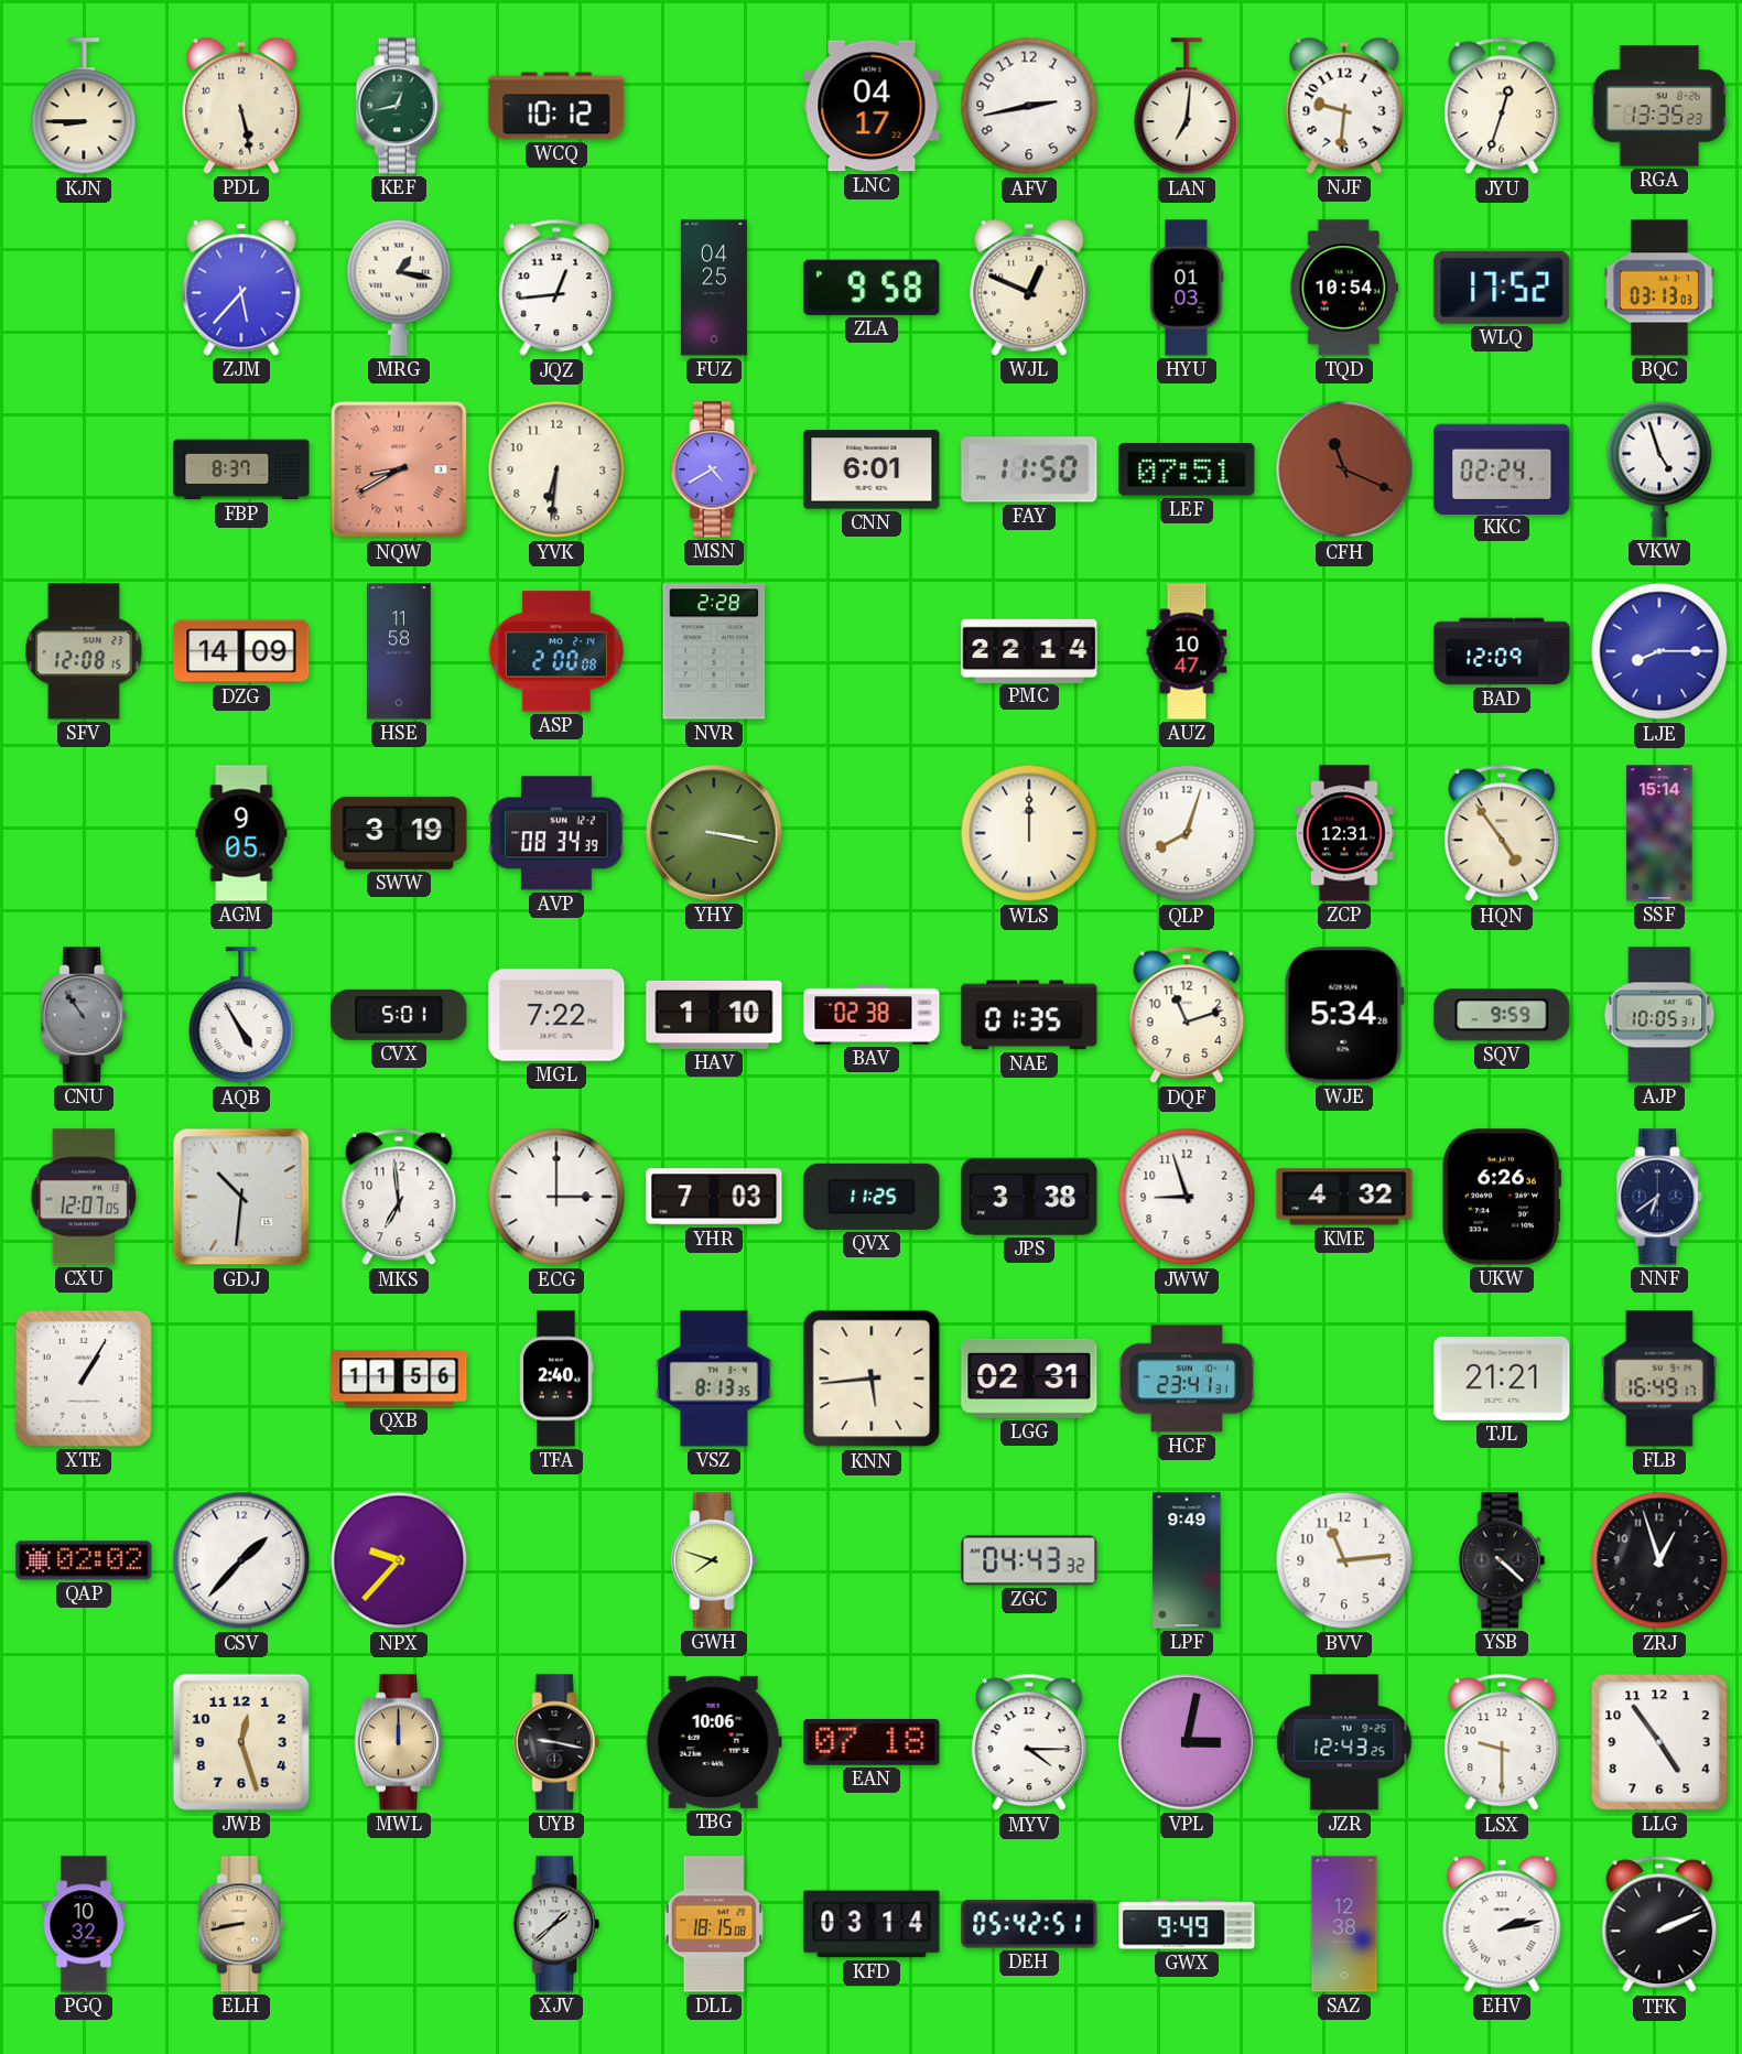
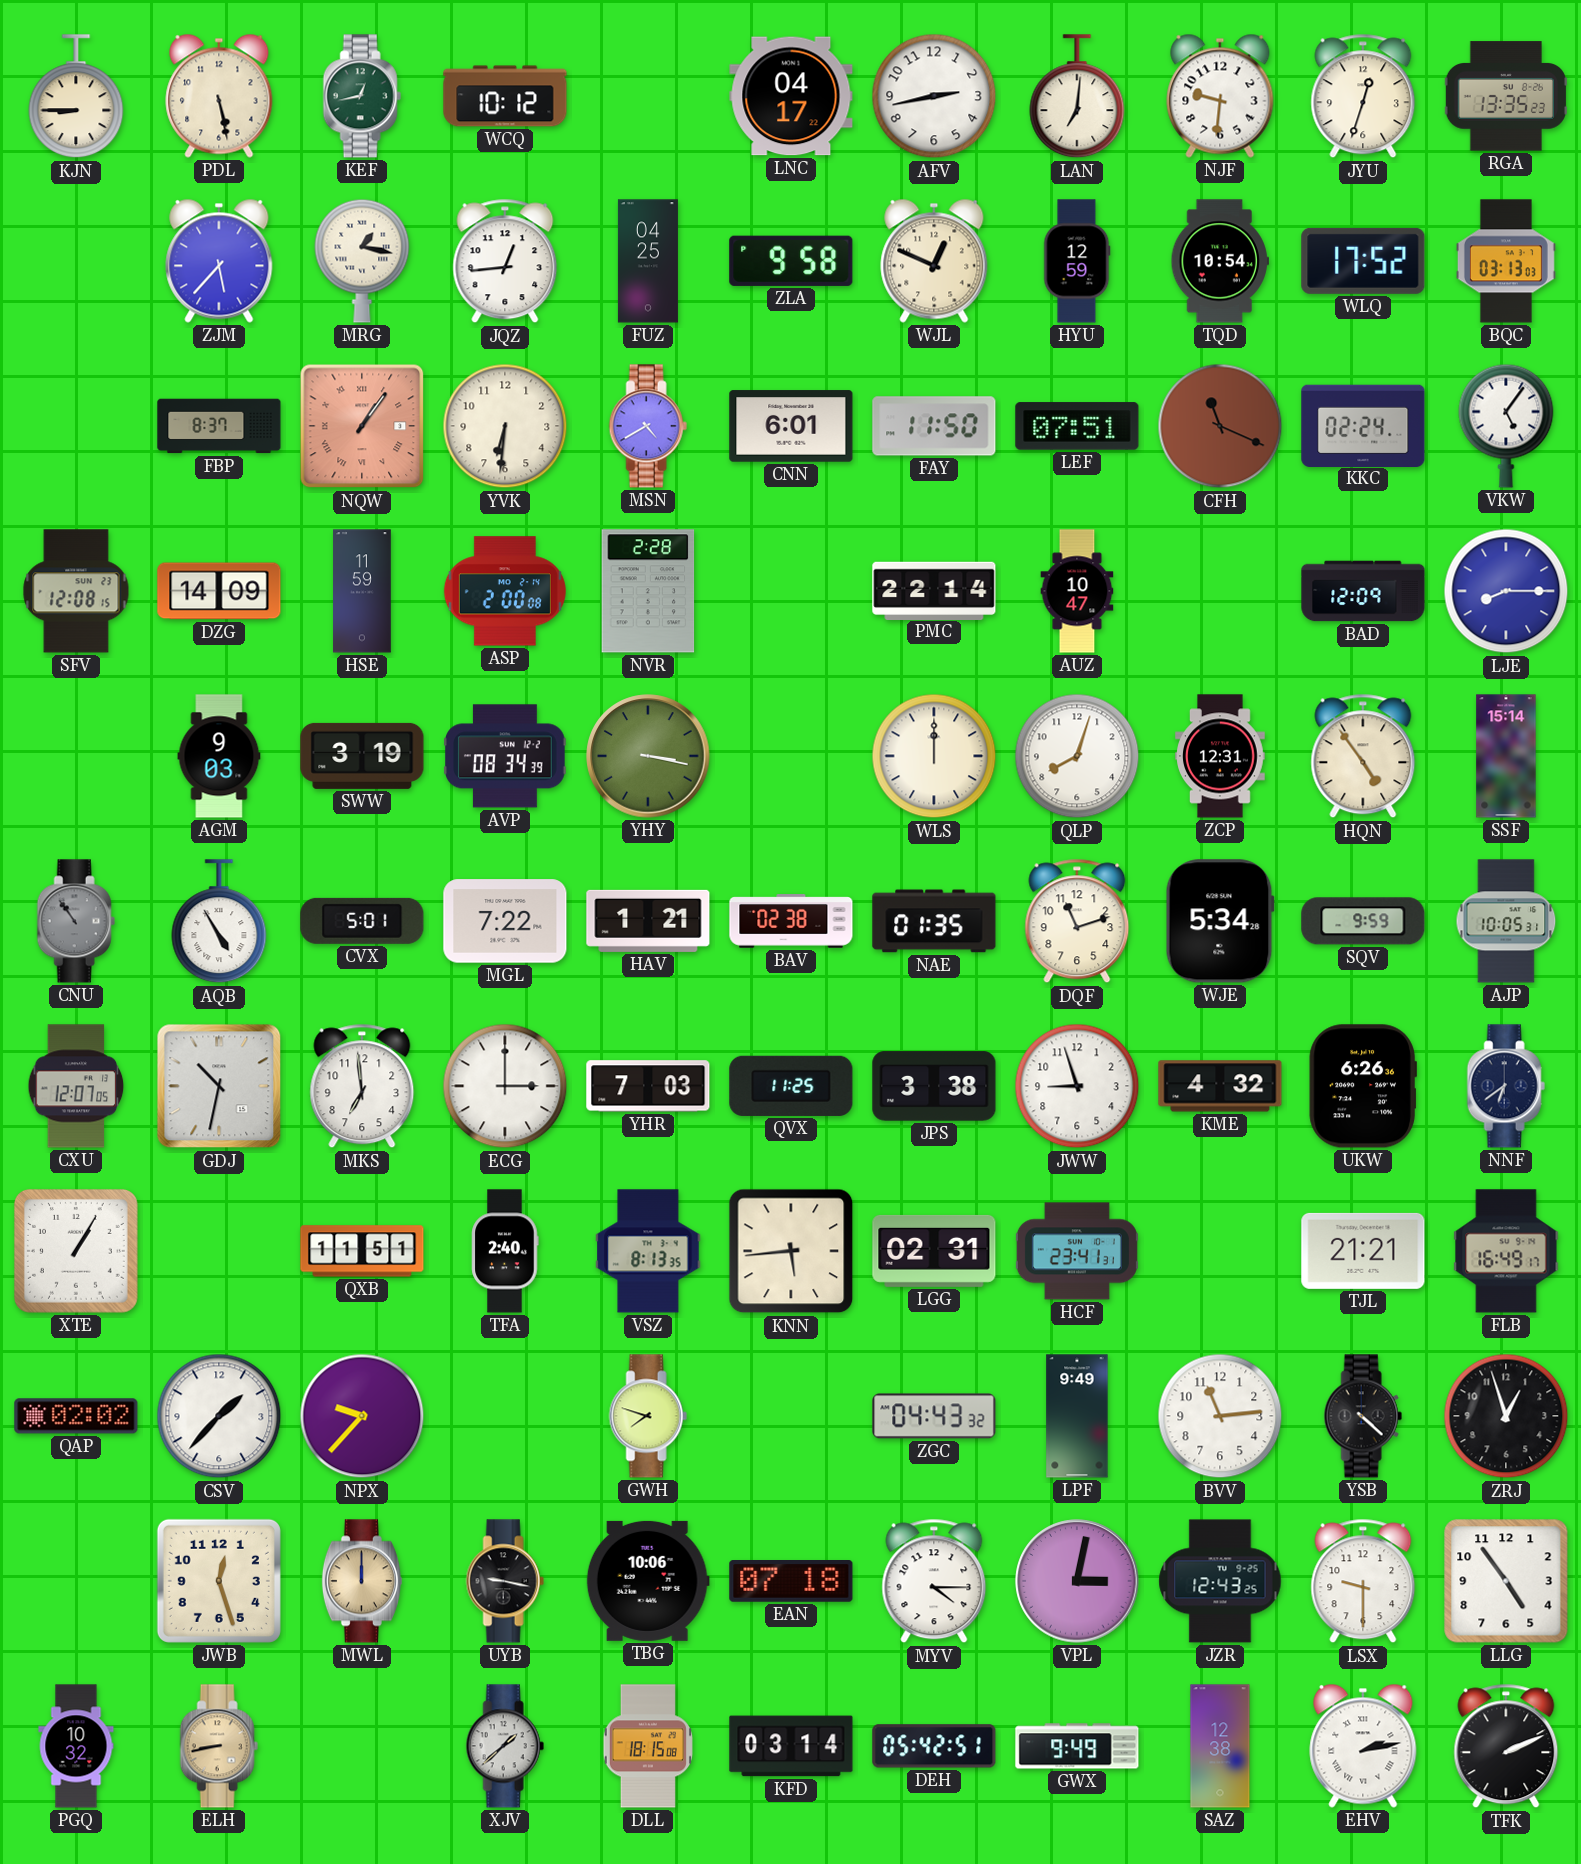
HYU: 01:03 -> 12:59
NQW: 8:40 -> 1:06
VKW: 4:57 -> 5:06
HSE: 11:58 -> 11:59
AGM: 9:05 -> 9:03
HAV: 1:10 -> 1:21
GDJ: 10:31 -> 10:32
QXB: 11:56 -> 11:51
